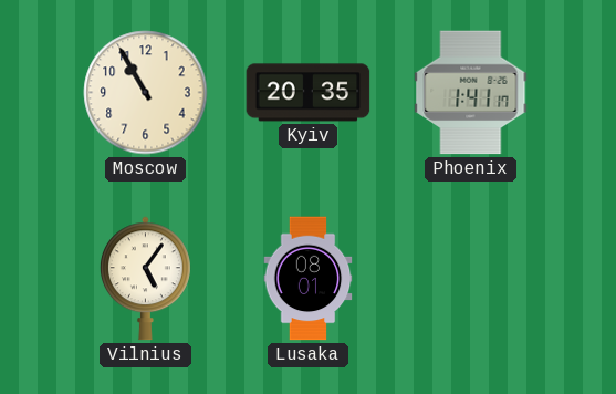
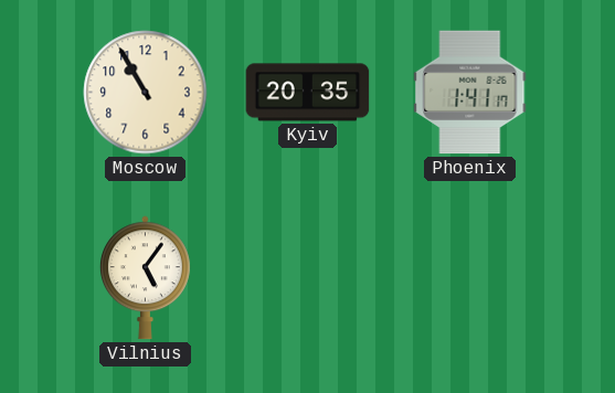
Lusaka: 08:01 -> none
